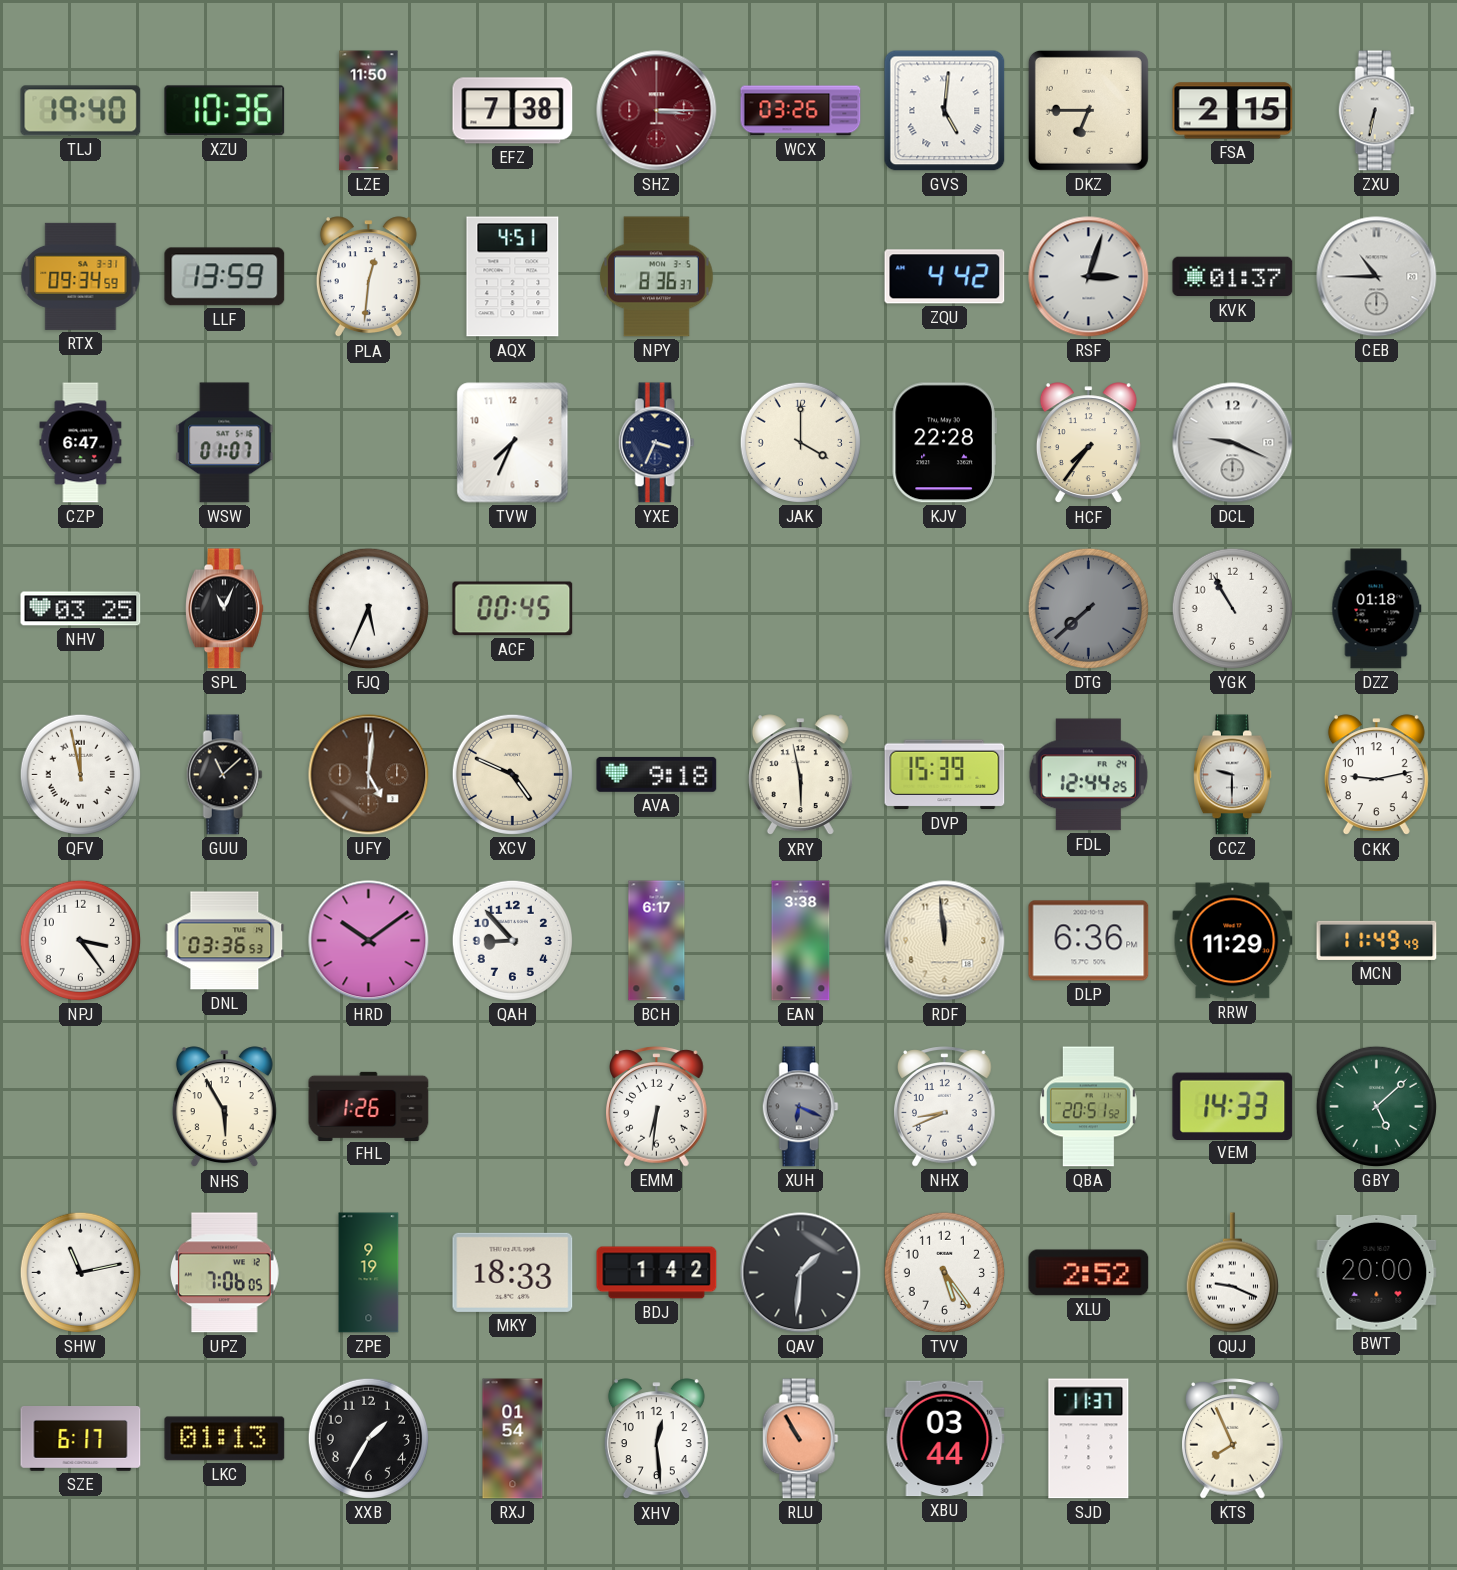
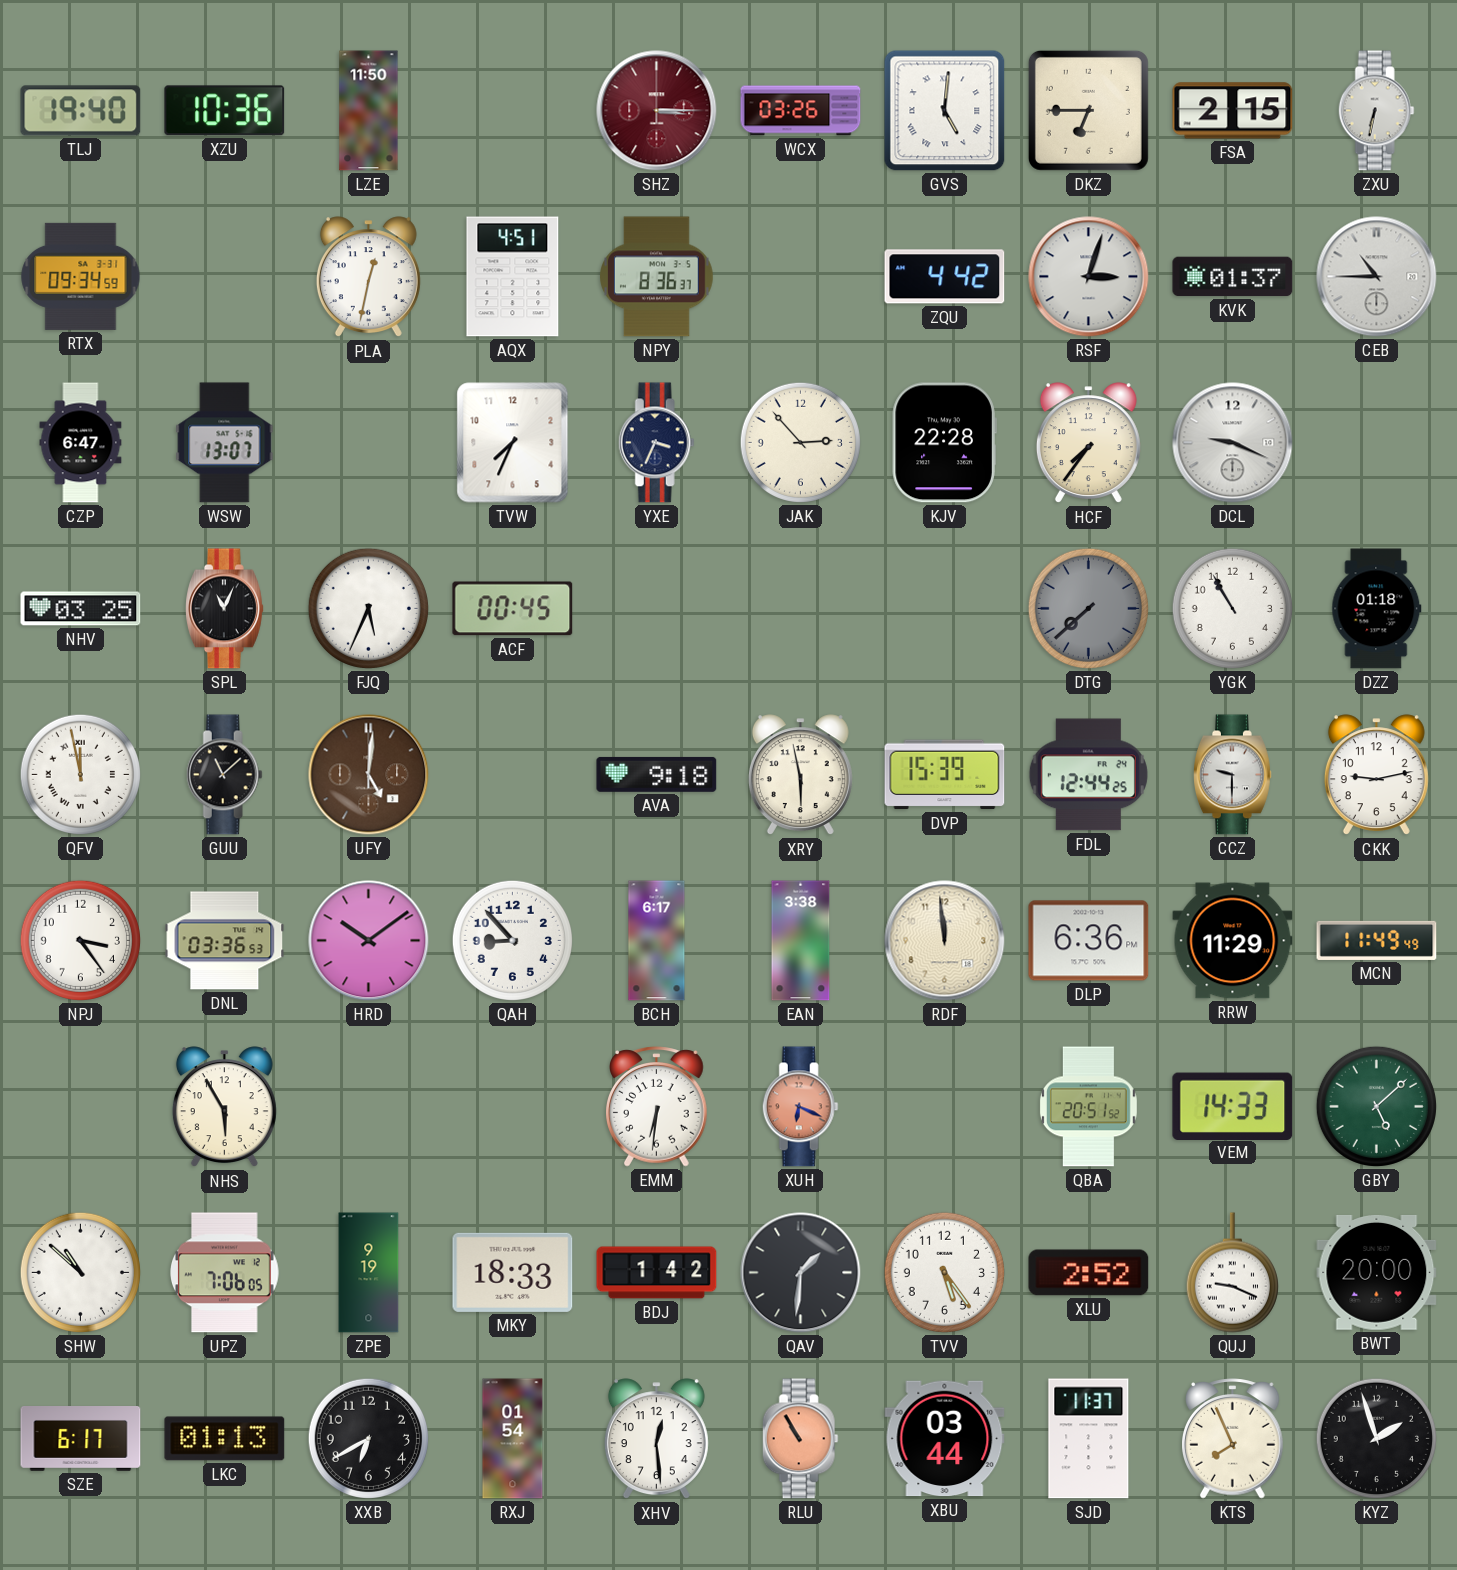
EFZ: 7:38 -> none
LLF: 13:59 -> none
PLA: 12:31 -> 12:32
WSW: 01:07 -> 13:07
JAK: 4:00 -> 2:53
XCV: 4:49 -> none
FHL: 1:26 -> none
XUH dial: grey -> salmon
NHX: 8:41 -> none
SHW: 11:13 -> 10:52
XXB: 1:35 -> 6:40
KYZ: none -> 1:57
